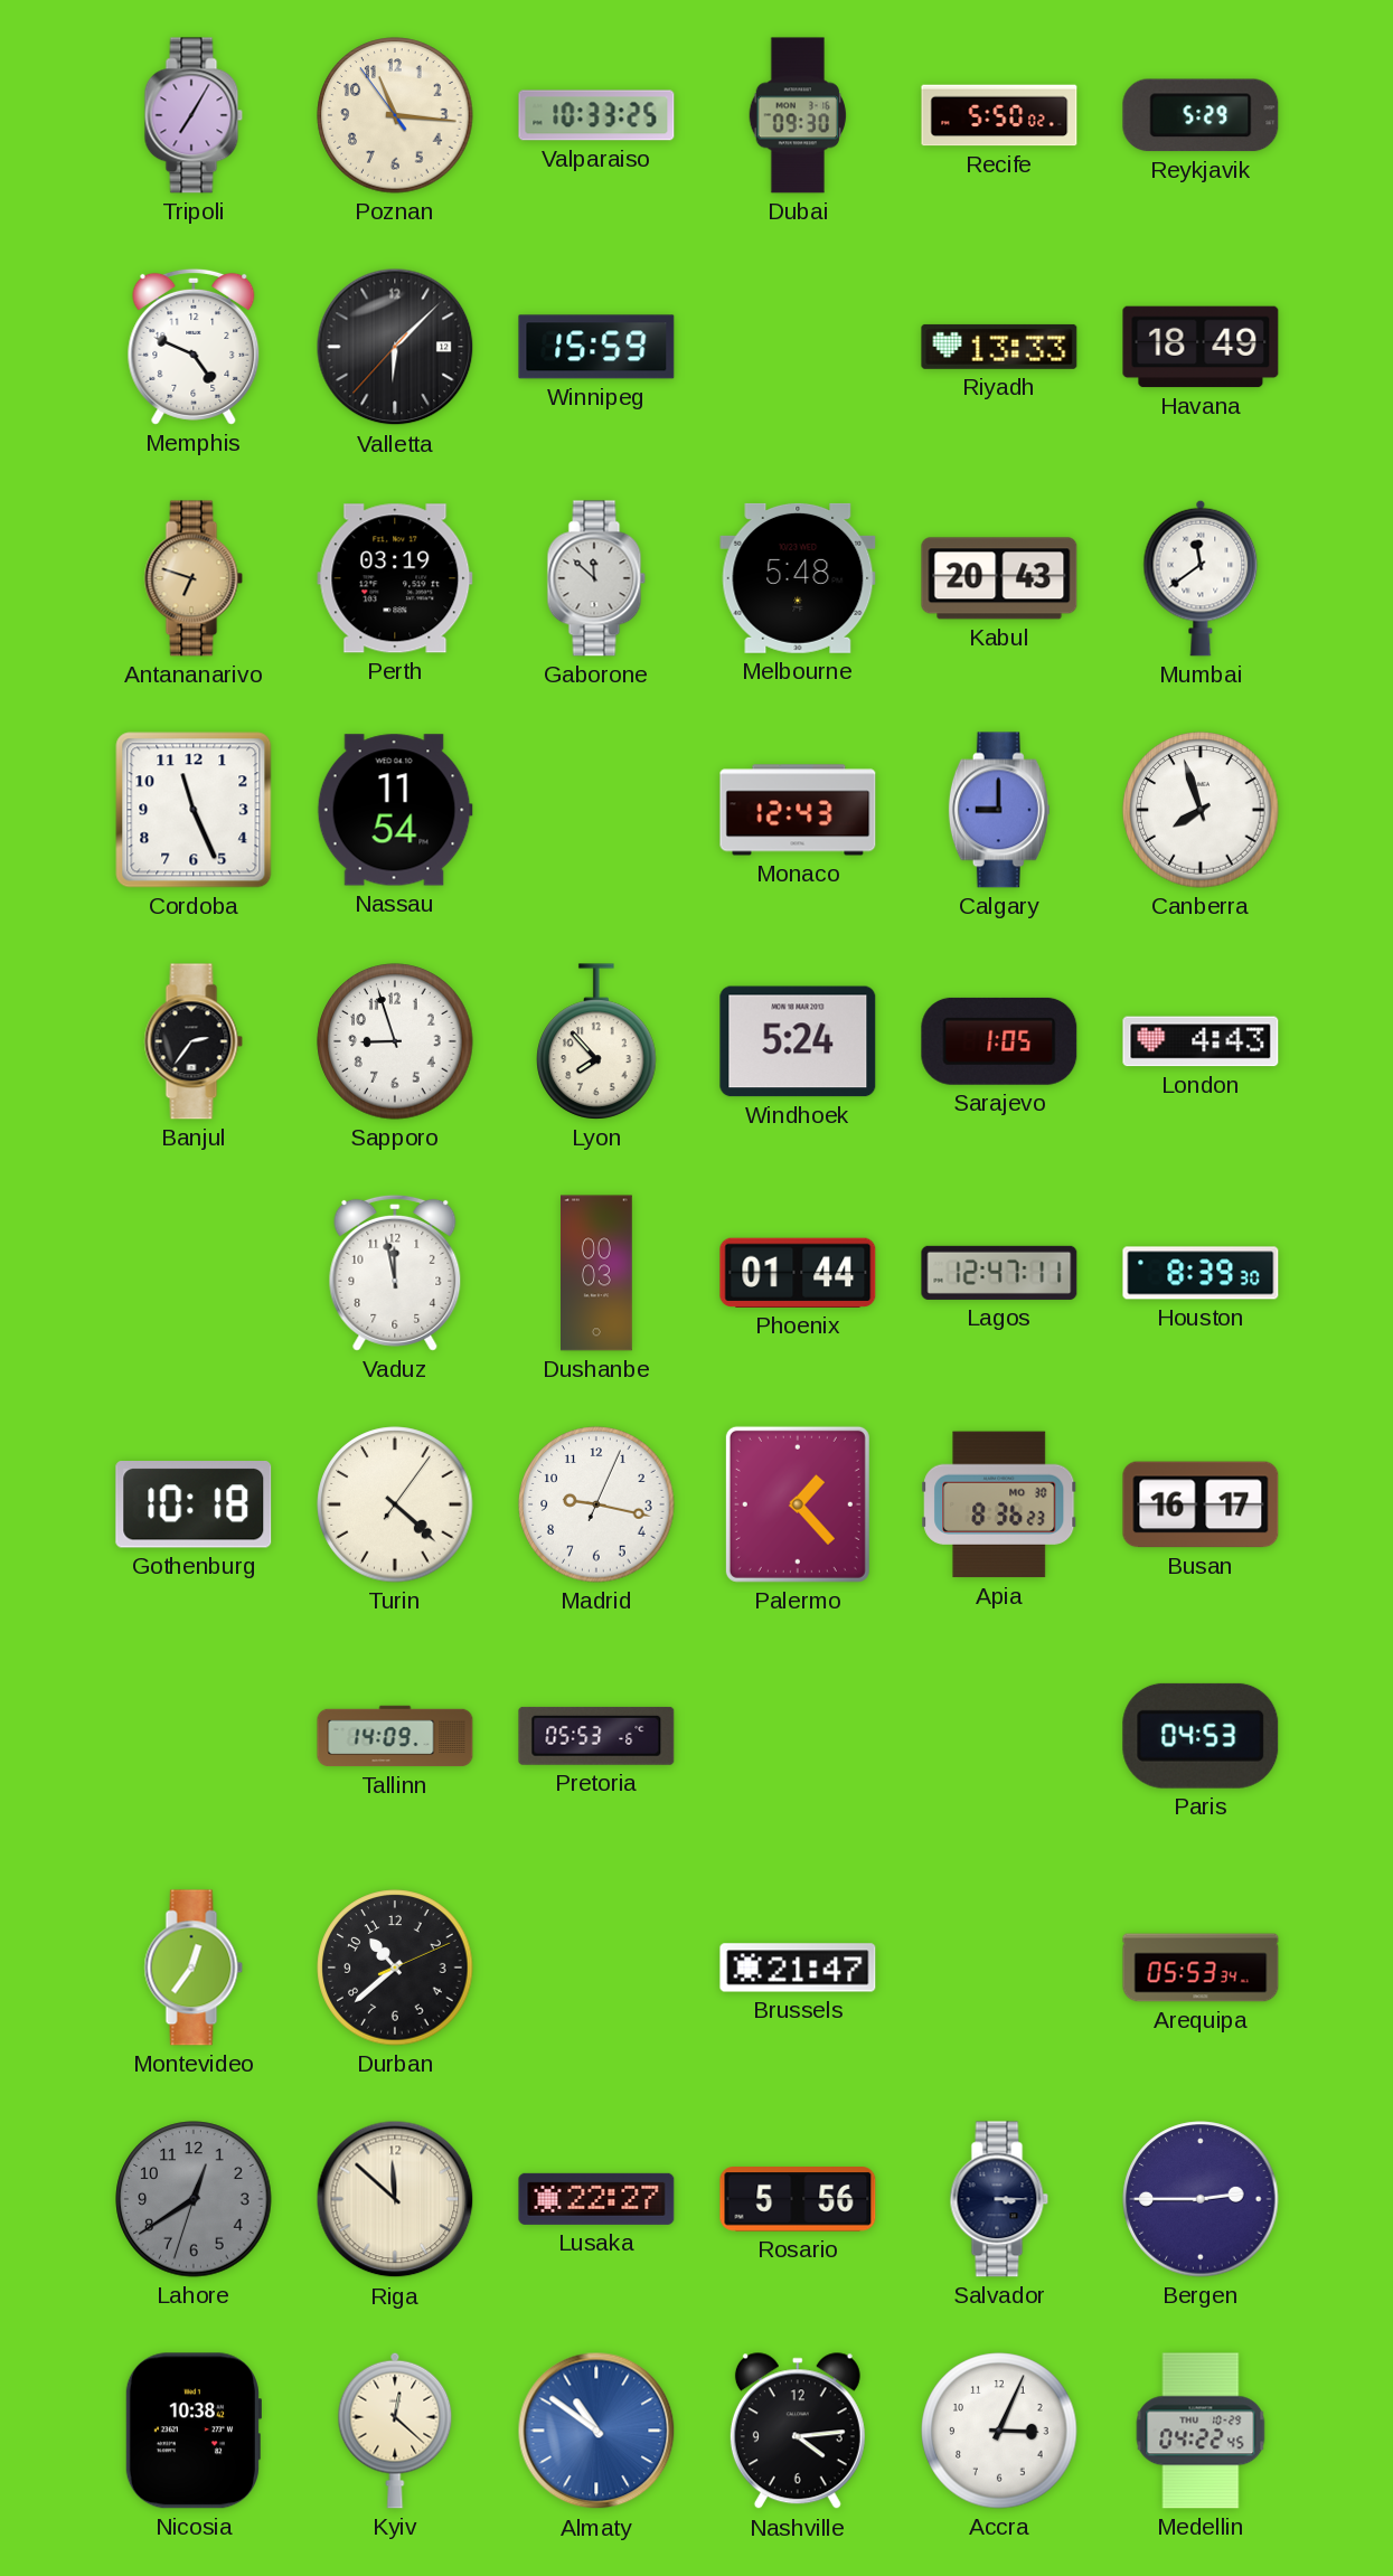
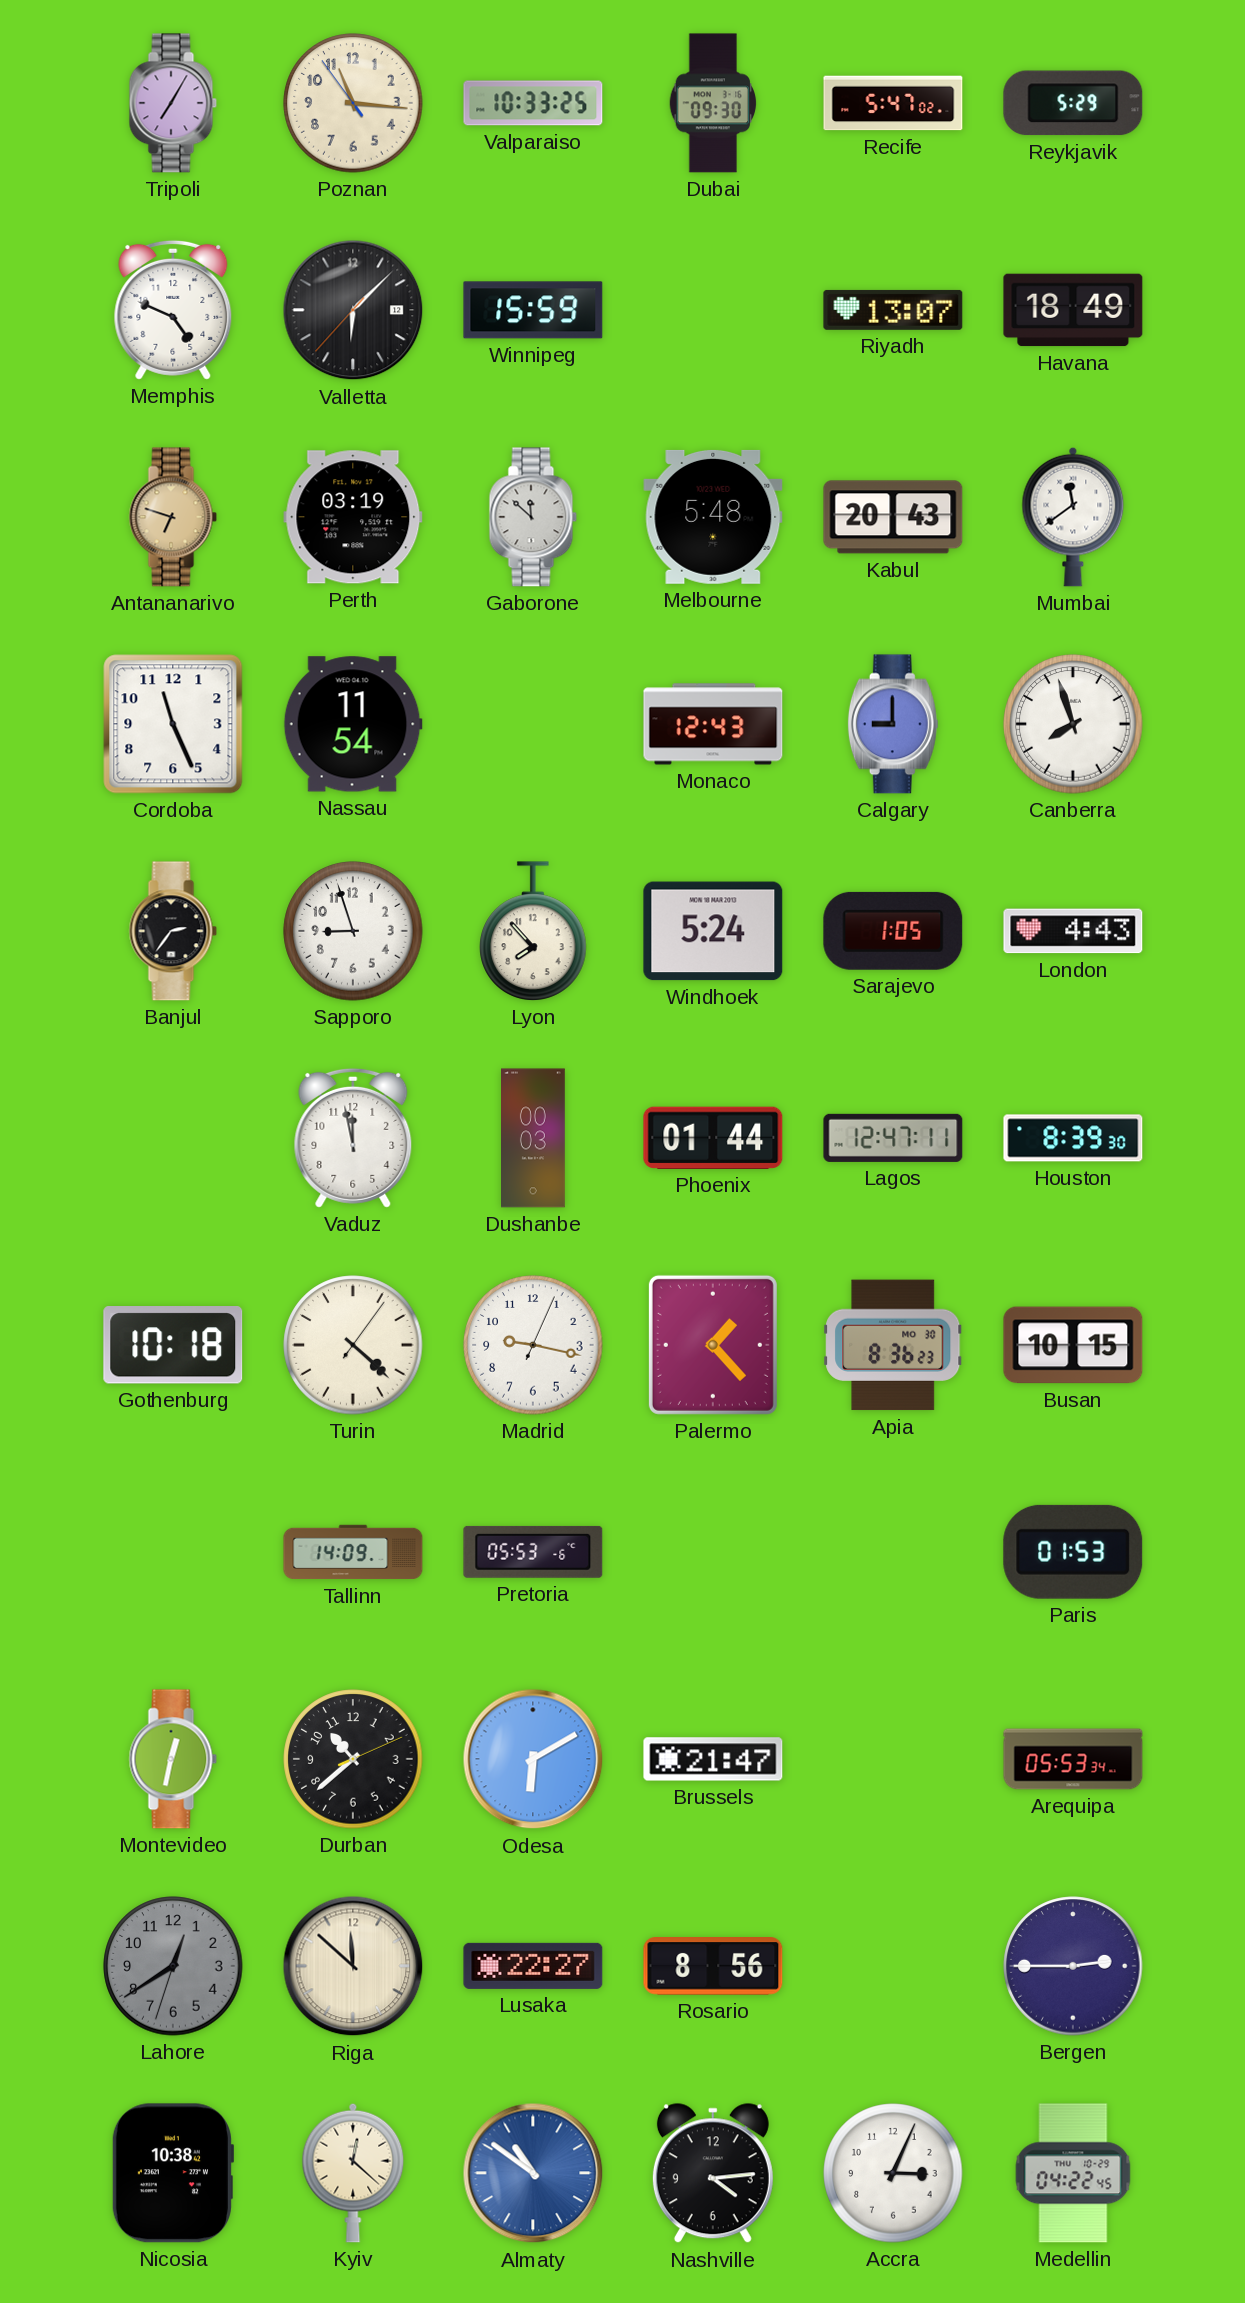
Recife: 5:50 -> 5:47
Riyadh: 13:33 -> 13:07
Busan: 16:17 -> 10:15
Paris: 04:53 -> 01:53
Montevideo: 12:36 -> 12:32
Odesa: none -> 6:10
Rosario: 5:56 -> 8:56
Salvador: 3:15 -> none
